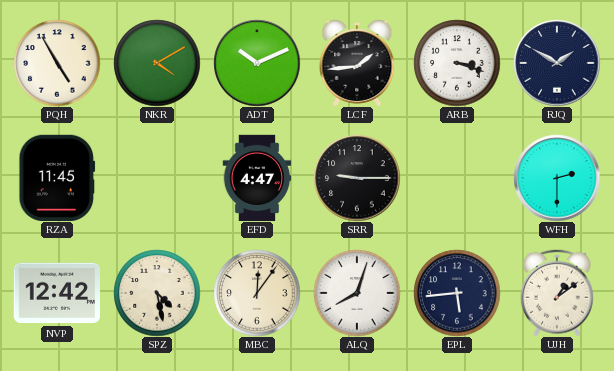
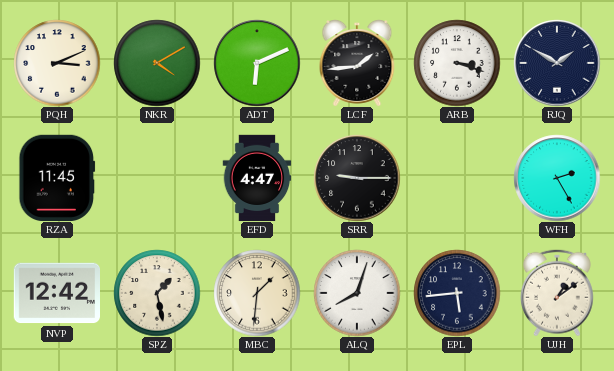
PQH: 4:55 -> 3:11
ADT: 10:11 -> 6:11
WFH: 2:30 -> 2:25
SPZ: 4:28 -> 1:28
MBC: 12:06 -> 1:31
